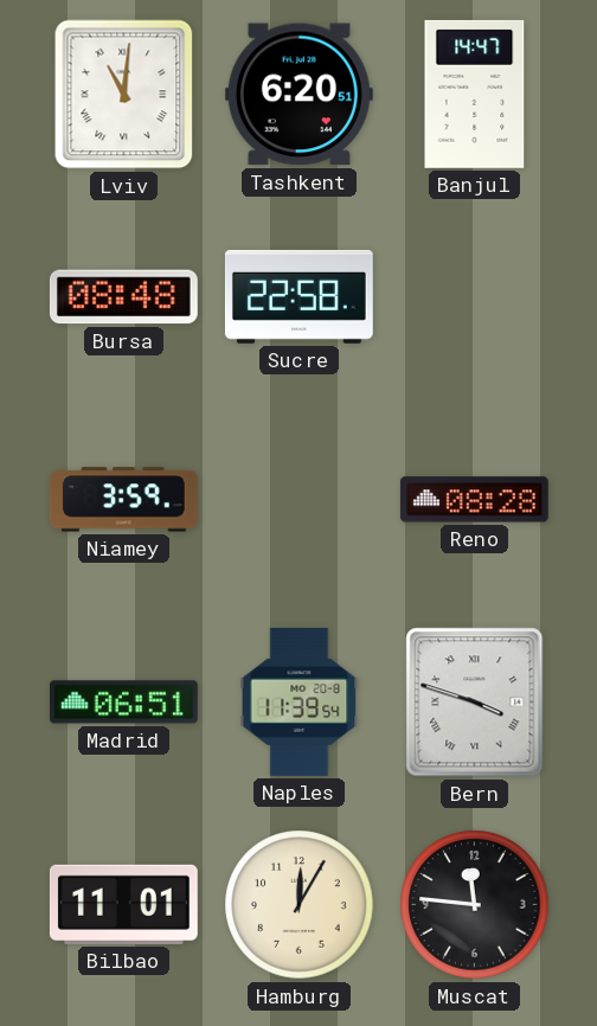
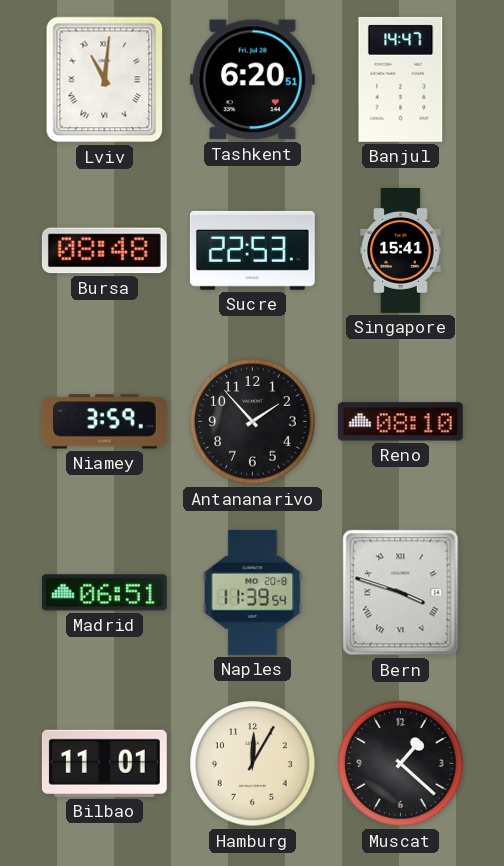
Sucre: 22:58 -> 22:53
Singapore: none -> 15:41
Antananarivo: none -> 1:53
Reno: 08:28 -> 08:10
Muscat: 11:46 -> 1:22
